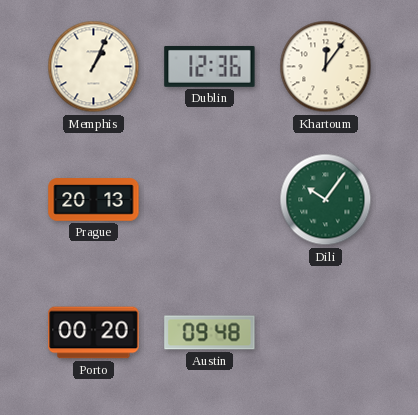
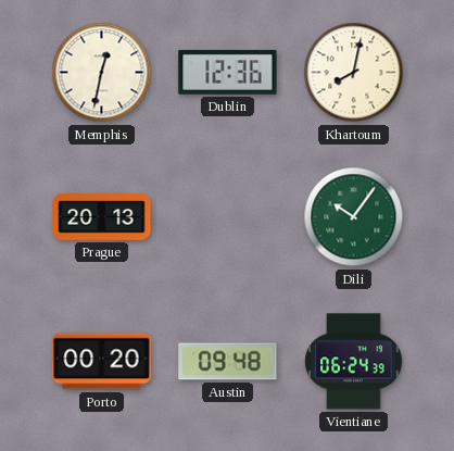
Memphis: 1:04 -> 12:32
Khartoum: 12:06 -> 8:02
Vientiane: none -> 06:24
